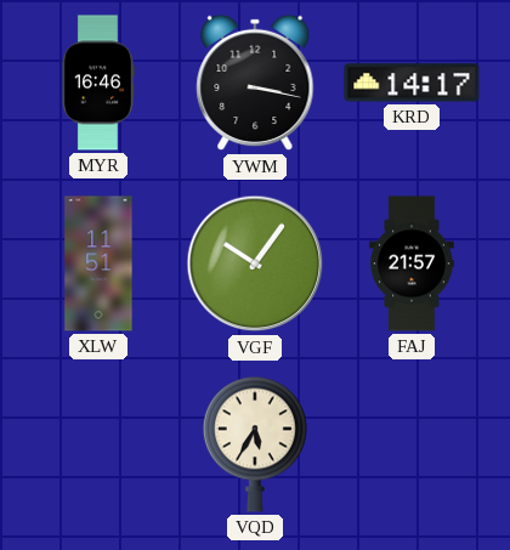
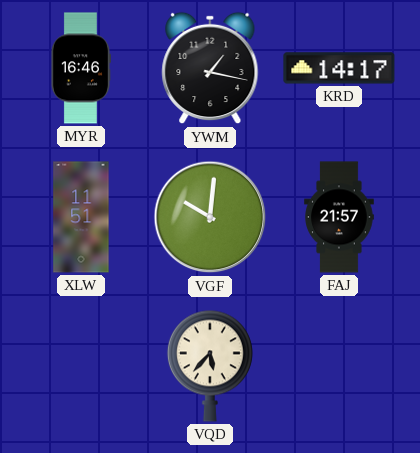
YWM: 3:17 -> 1:17
VGF: 10:06 -> 10:01
VQD: 5:35 -> 5:37
